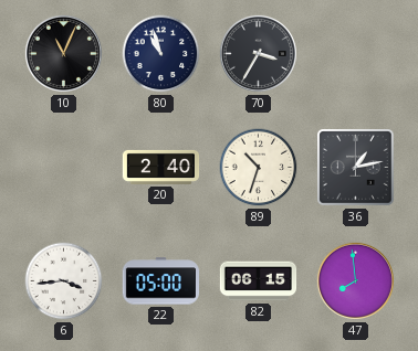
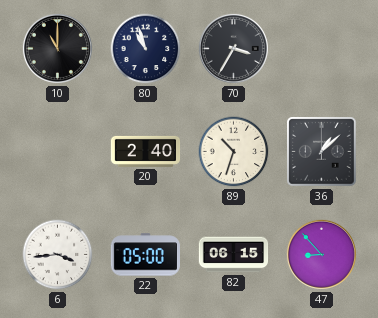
10: 11:04 -> 11:00
36: 1:13 -> 1:08
47: 7:59 -> 8:53
